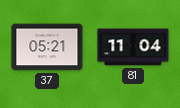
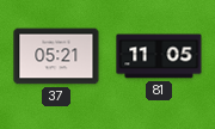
81: 11:04 -> 11:05
